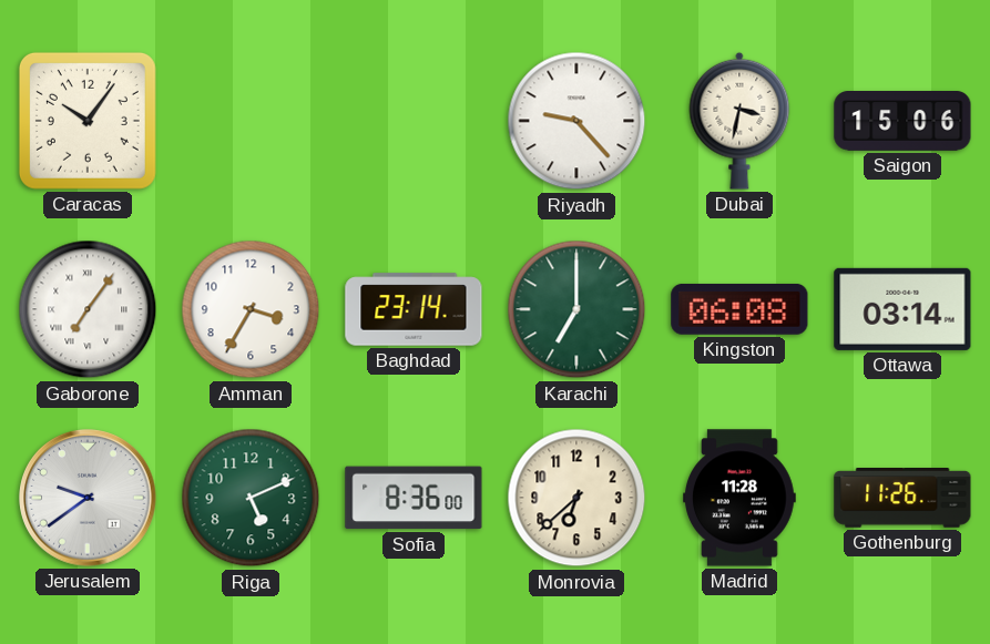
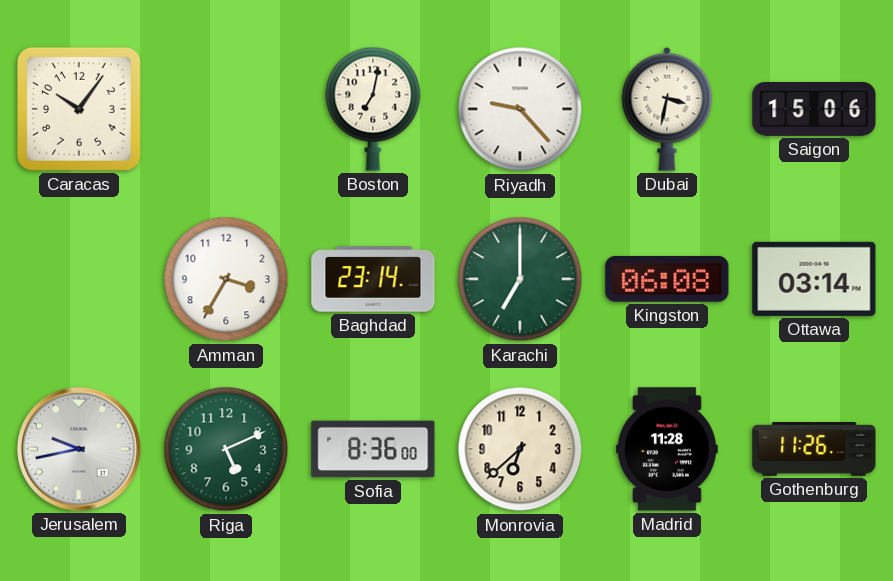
Boston: none -> 7:02
Gaborone: 7:06 -> none
Jerusalem: 9:39 -> 9:43
